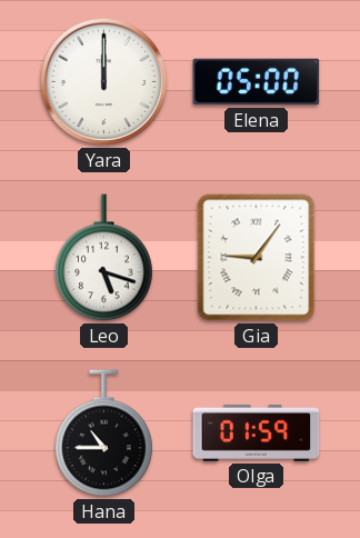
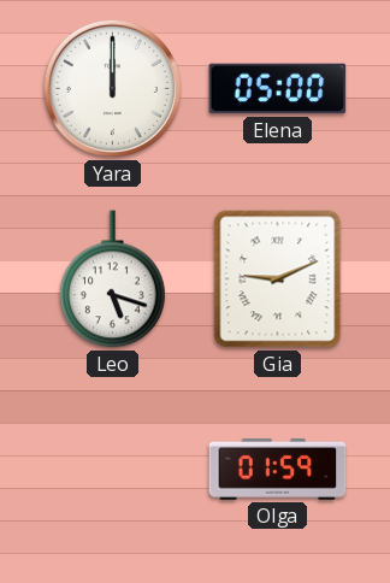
Gia: 9:06 -> 9:11
Hana: 10:45 -> none
